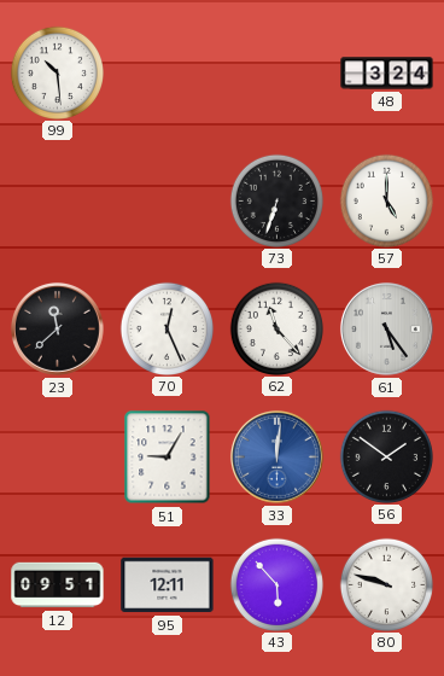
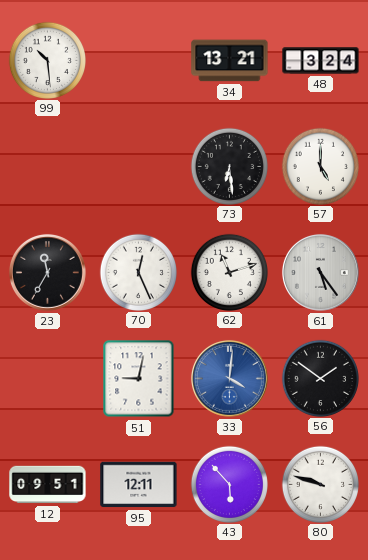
34: none -> 13:21
73: 6:33 -> 6:29
23: 11:38 -> 11:35
62: 11:23 -> 11:12
51: 9:05 -> 9:02
33: 12:01 -> 4:01
